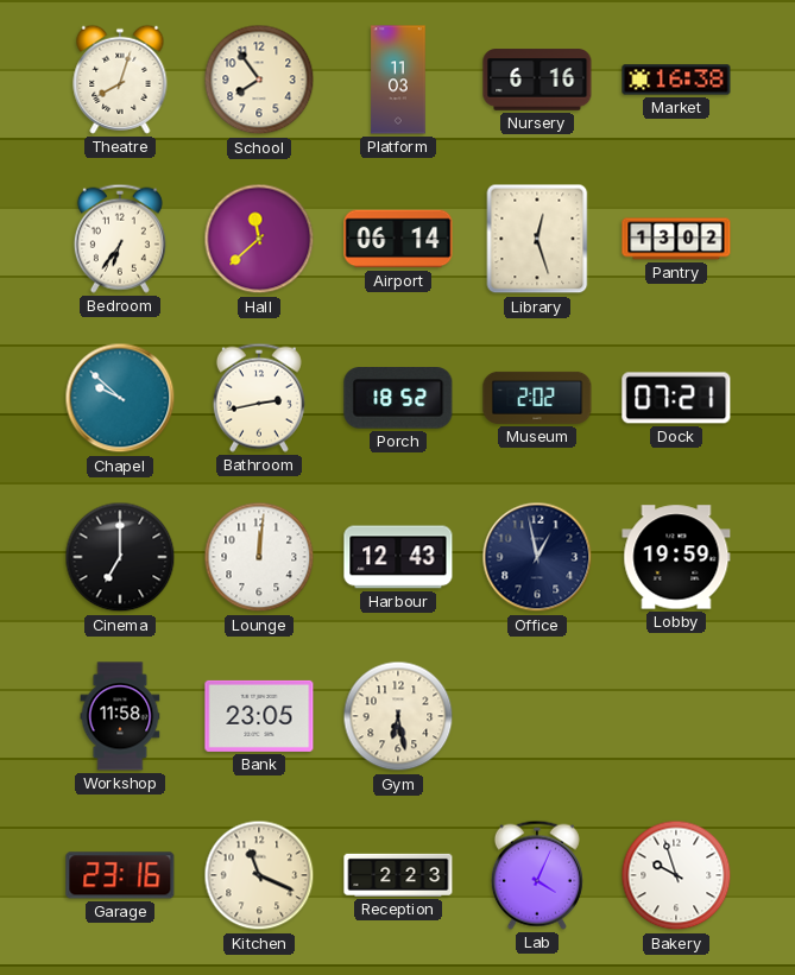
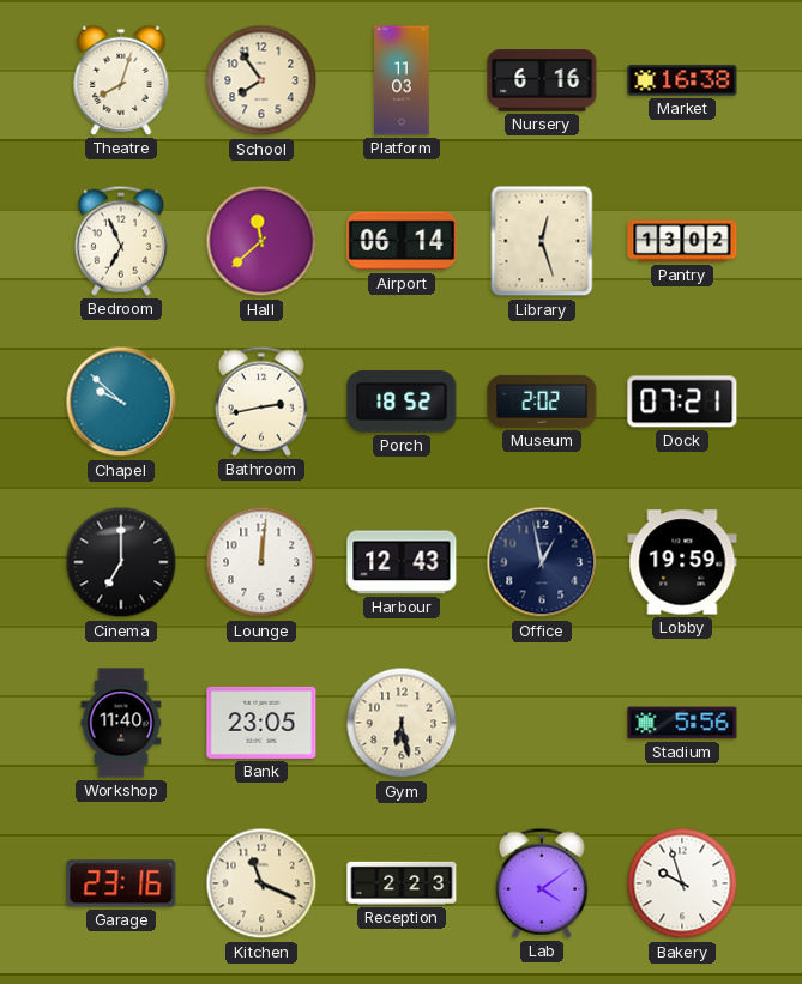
Bedroom: 6:36 -> 6:56
Workshop: 11:58 -> 11:40
Stadium: none -> 5:56
Lab: 4:04 -> 4:09
